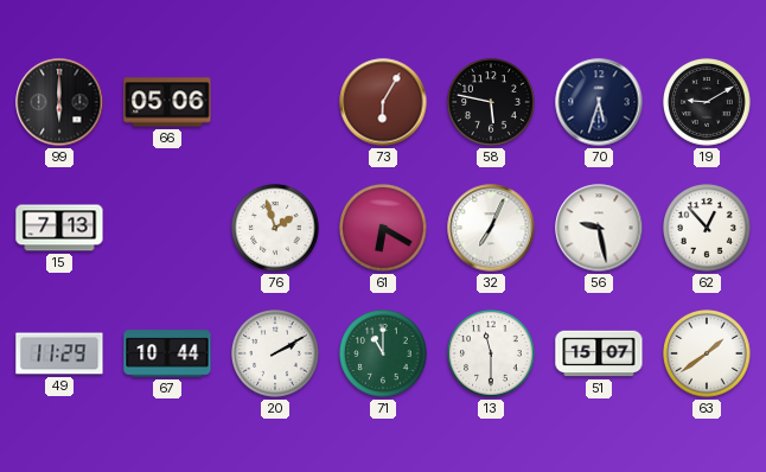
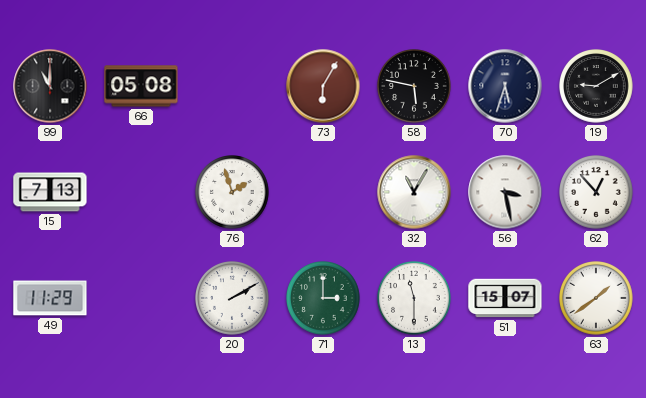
99: 6:00 -> 11:00
66: 05:06 -> 05:08
61: 6:20 -> none
32: 7:04 -> 11:05
56: 9:28 -> 3:28
67: 10:44 -> none
71: 11:00 -> 3:00
